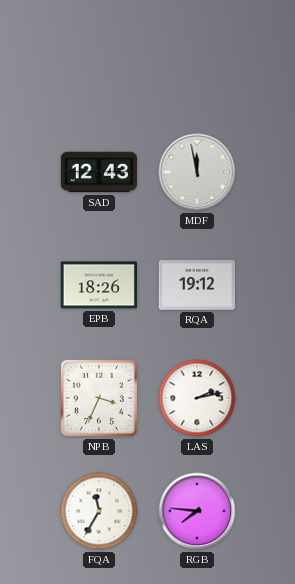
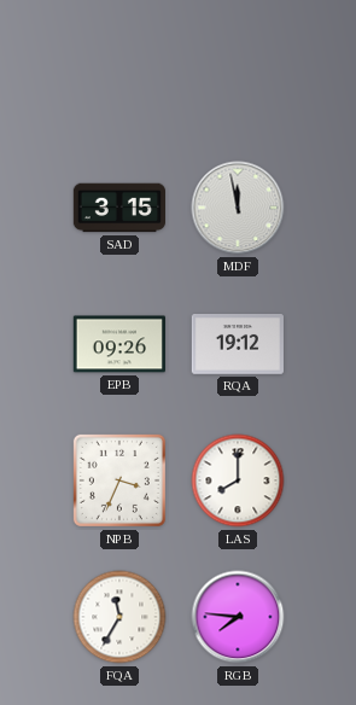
SAD: 12:43 -> 3:15
EPB: 18:26 -> 09:26
LAS: 2:13 -> 8:00
